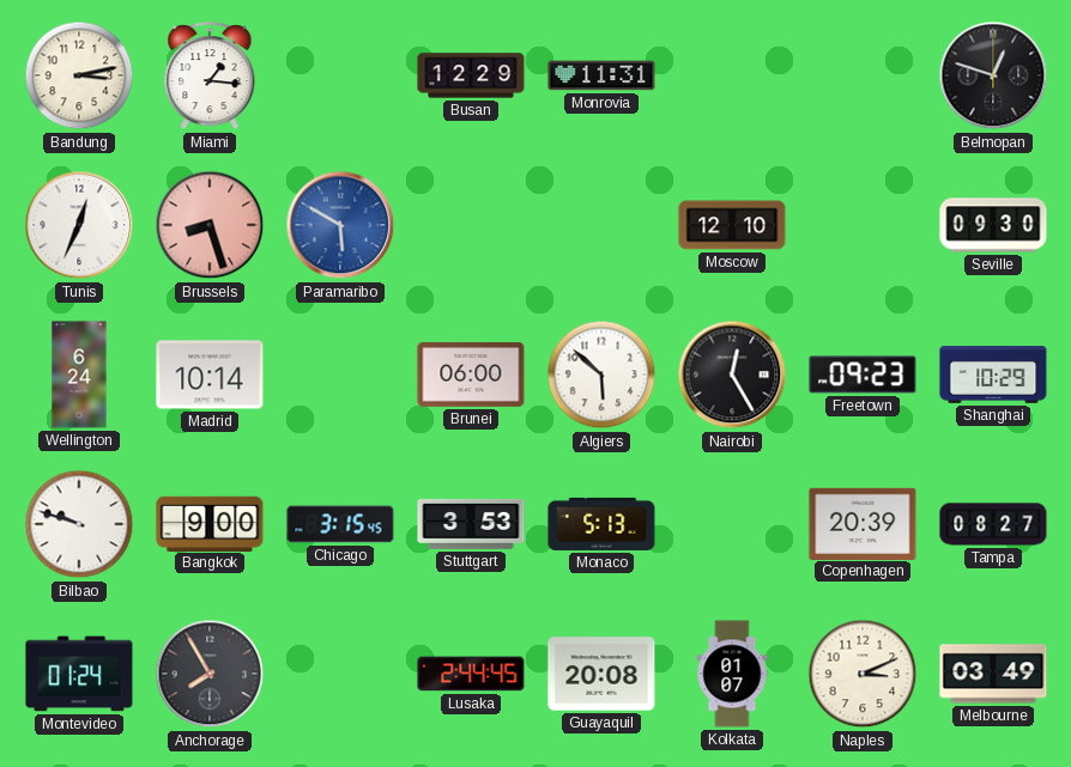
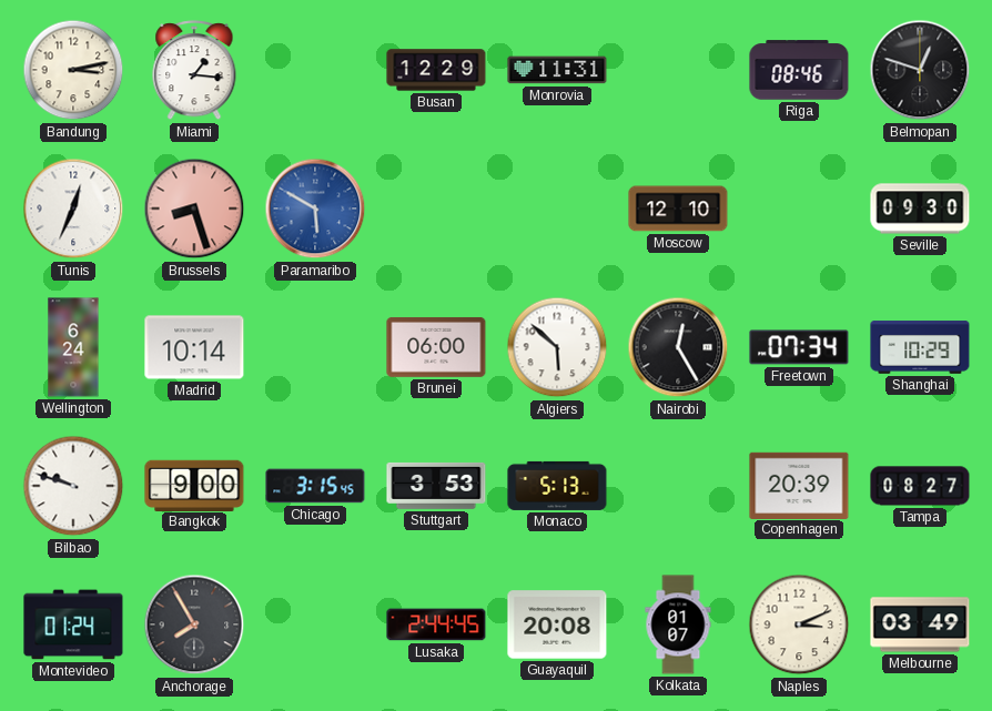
Riga: none -> 08:46
Freetown: 09:23 -> 07:34
